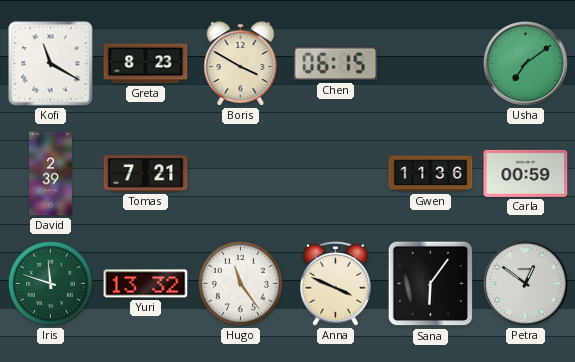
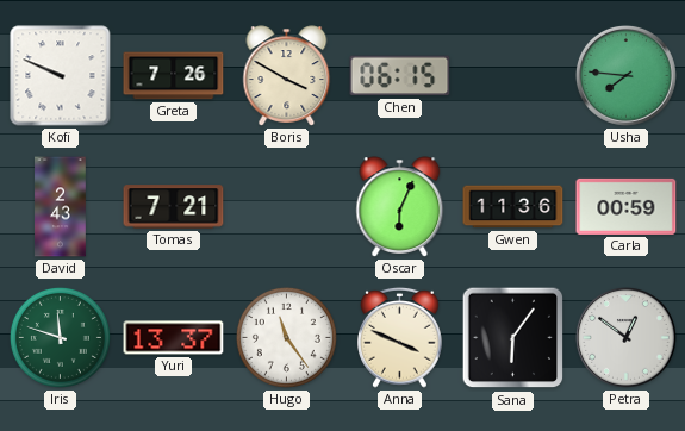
Kofi: 11:20 -> 9:49
Greta: 8:23 -> 7:26
Usha: 7:09 -> 7:46
David: 2:39 -> 2:43
Oscar: none -> 6:04
Yuri: 13:32 -> 13:37
